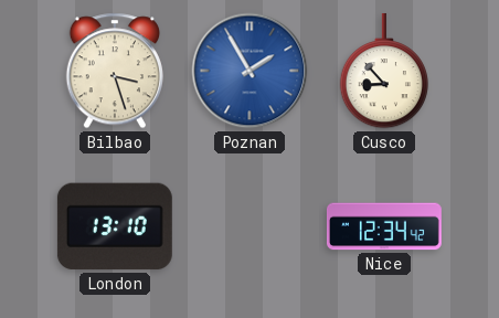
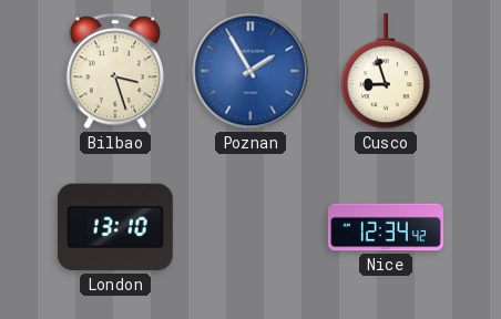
Cusco: 8:53 -> 8:57
